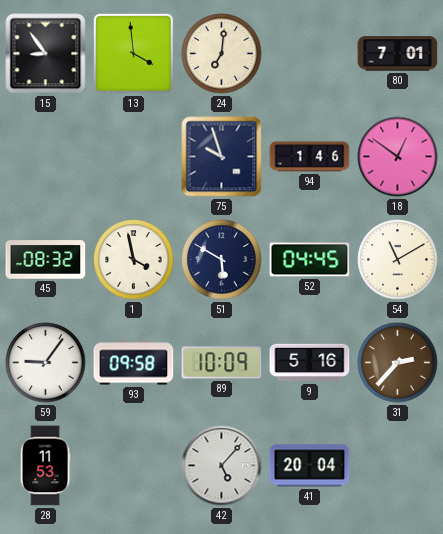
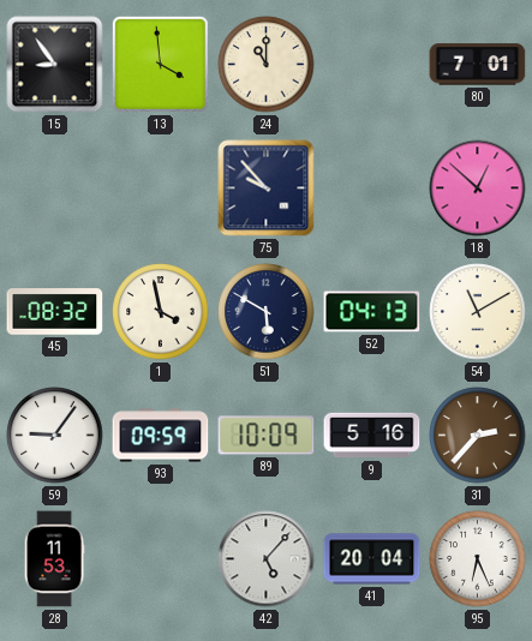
24: 7:01 -> 11:00
75: 9:57 -> 9:53
94: 1:46 -> none
18: 12:51 -> 12:52
52: 04:45 -> 04:13
93: 09:58 -> 09:59
95: none -> 6:26
